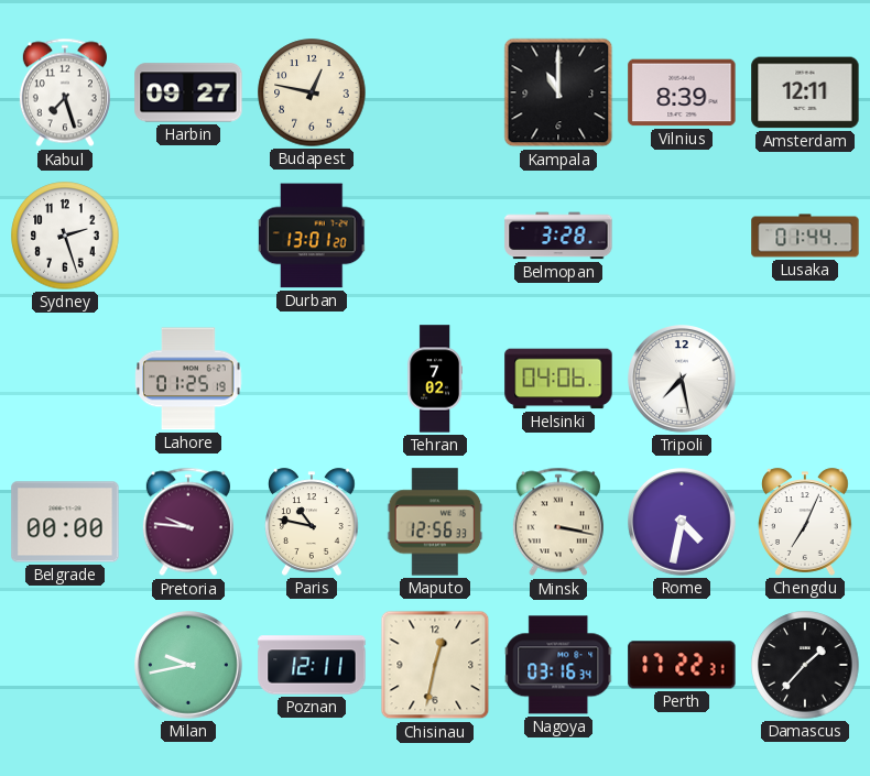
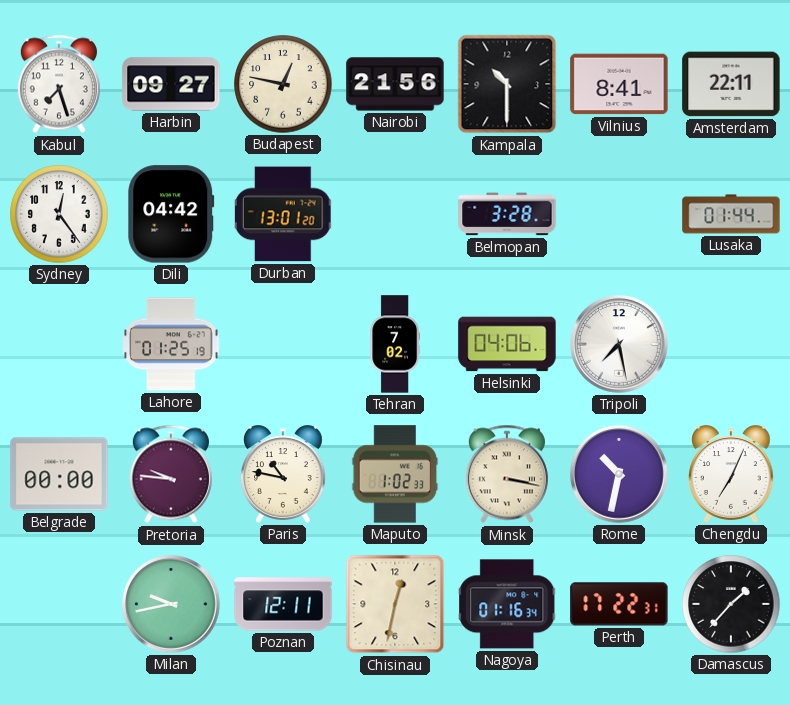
Nairobi: none -> 21:56
Kampala: 11:00 -> 10:30
Vilnius: 8:39 -> 8:41
Amsterdam: 12:11 -> 22:11
Sydney: 2:27 -> 12:24
Dili: none -> 04:42
Maputo: 12:56 -> 1:02
Rome: 4:32 -> 10:32
Nagoya: 03:16 -> 01:16
